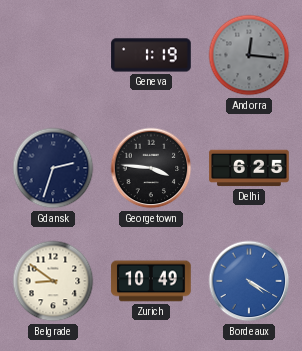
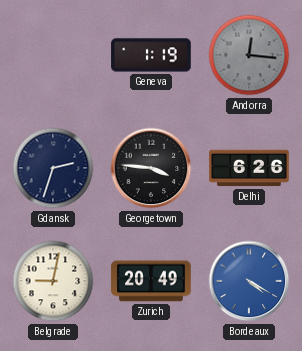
Delhi: 6:25 -> 6:26
Belgrade: 8:51 -> 9:02
Zurich: 10:49 -> 20:49
